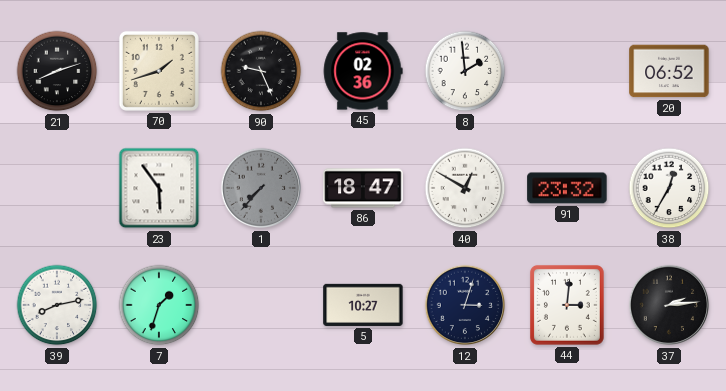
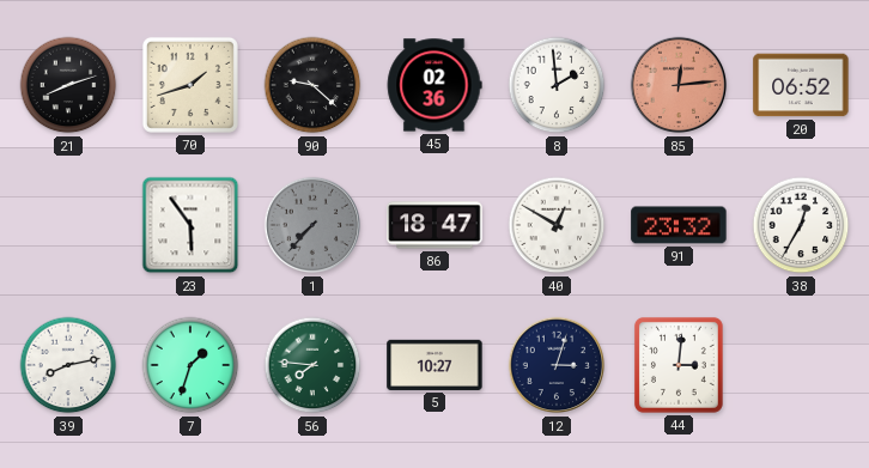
90: 9:26 -> 9:22
85: none -> 12:14
56: none -> 7:46
37: 2:14 -> none
